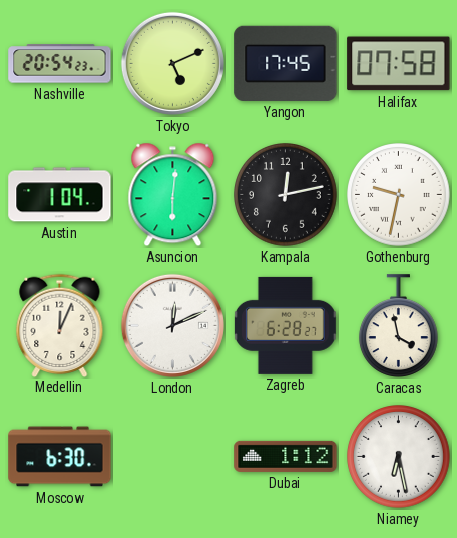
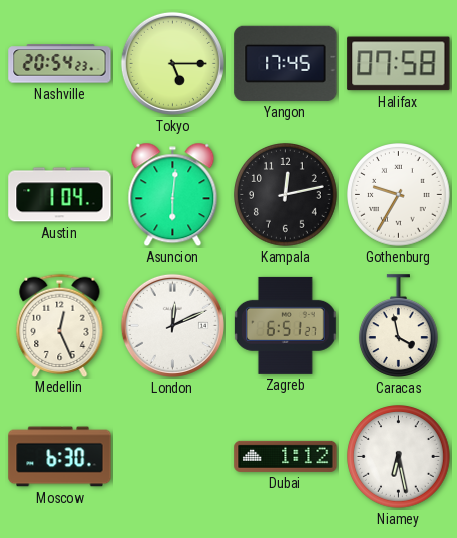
Tokyo: 5:11 -> 5:15
Gothenburg: 9:32 -> 9:35
Medellin: 12:04 -> 12:26
Zagreb: 6:28 -> 6:51
